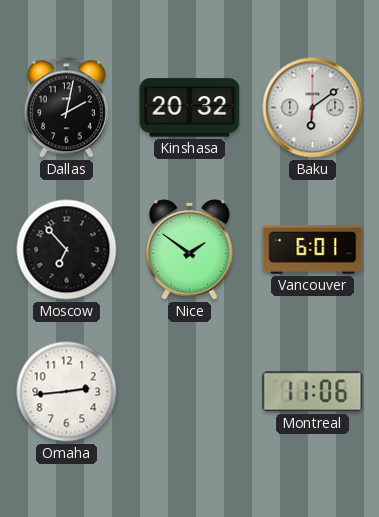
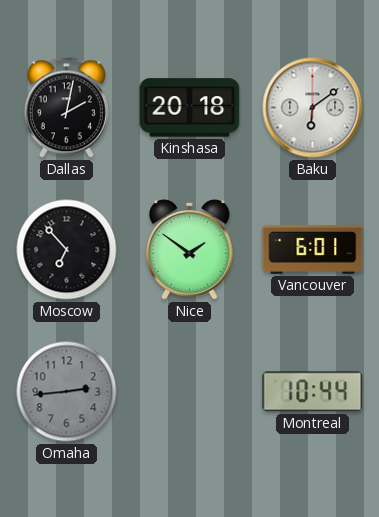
Kinshasa: 20:32 -> 20:18
Omaha dial: white -> grey
Montreal: 11:06 -> 10:44
